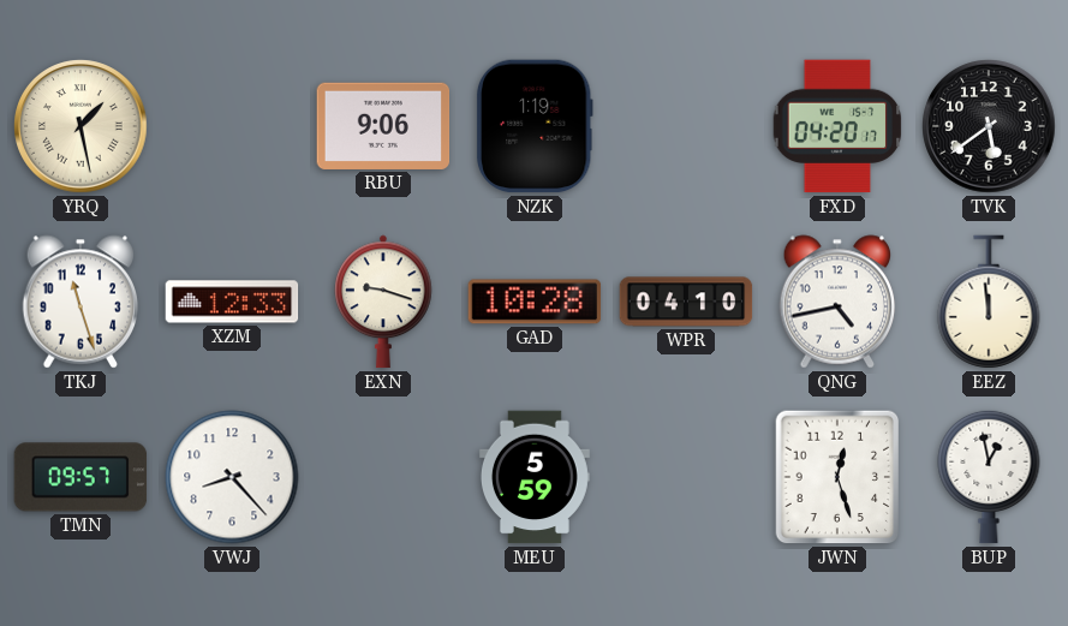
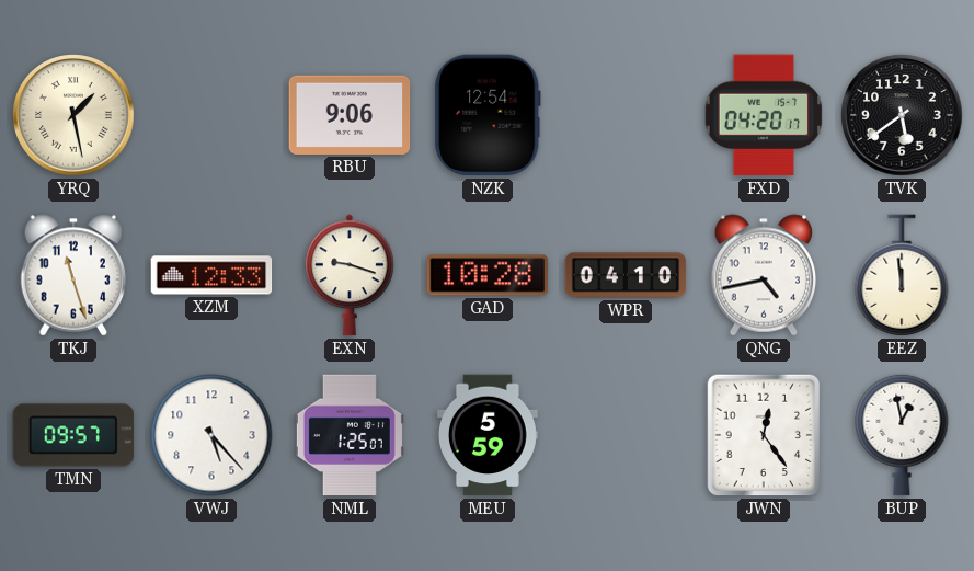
NZK: 1:19 -> 12:54
VWJ: 8:23 -> 5:23
NML: none -> 1:25
JWN: 12:27 -> 12:24
